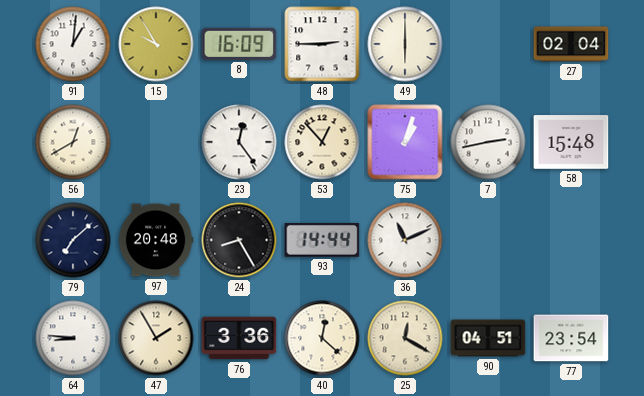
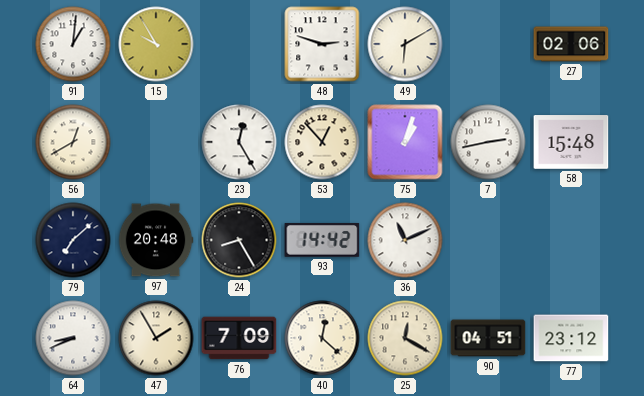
8: 16:09 -> none
48: 2:45 -> 2:48
49: 6:00 -> 6:10
27: 02:04 -> 02:06
23: 12:24 -> 12:25
93: 14:44 -> 14:42
64: 8:46 -> 8:41
76: 3:36 -> 7:09
77: 23:54 -> 23:12
